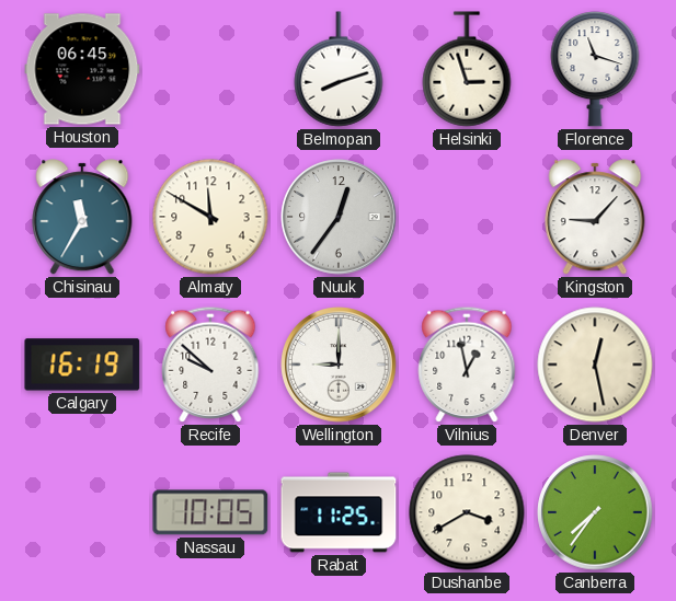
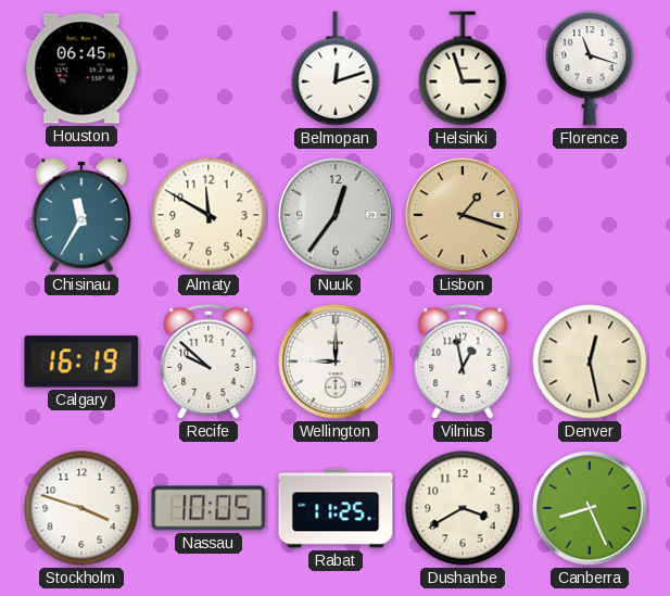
Belmopan: 8:12 -> 12:12
Lisbon: none -> 1:18
Kingston: 9:07 -> none
Stockholm: none -> 3:48
Canberra: 7:36 -> 8:26
